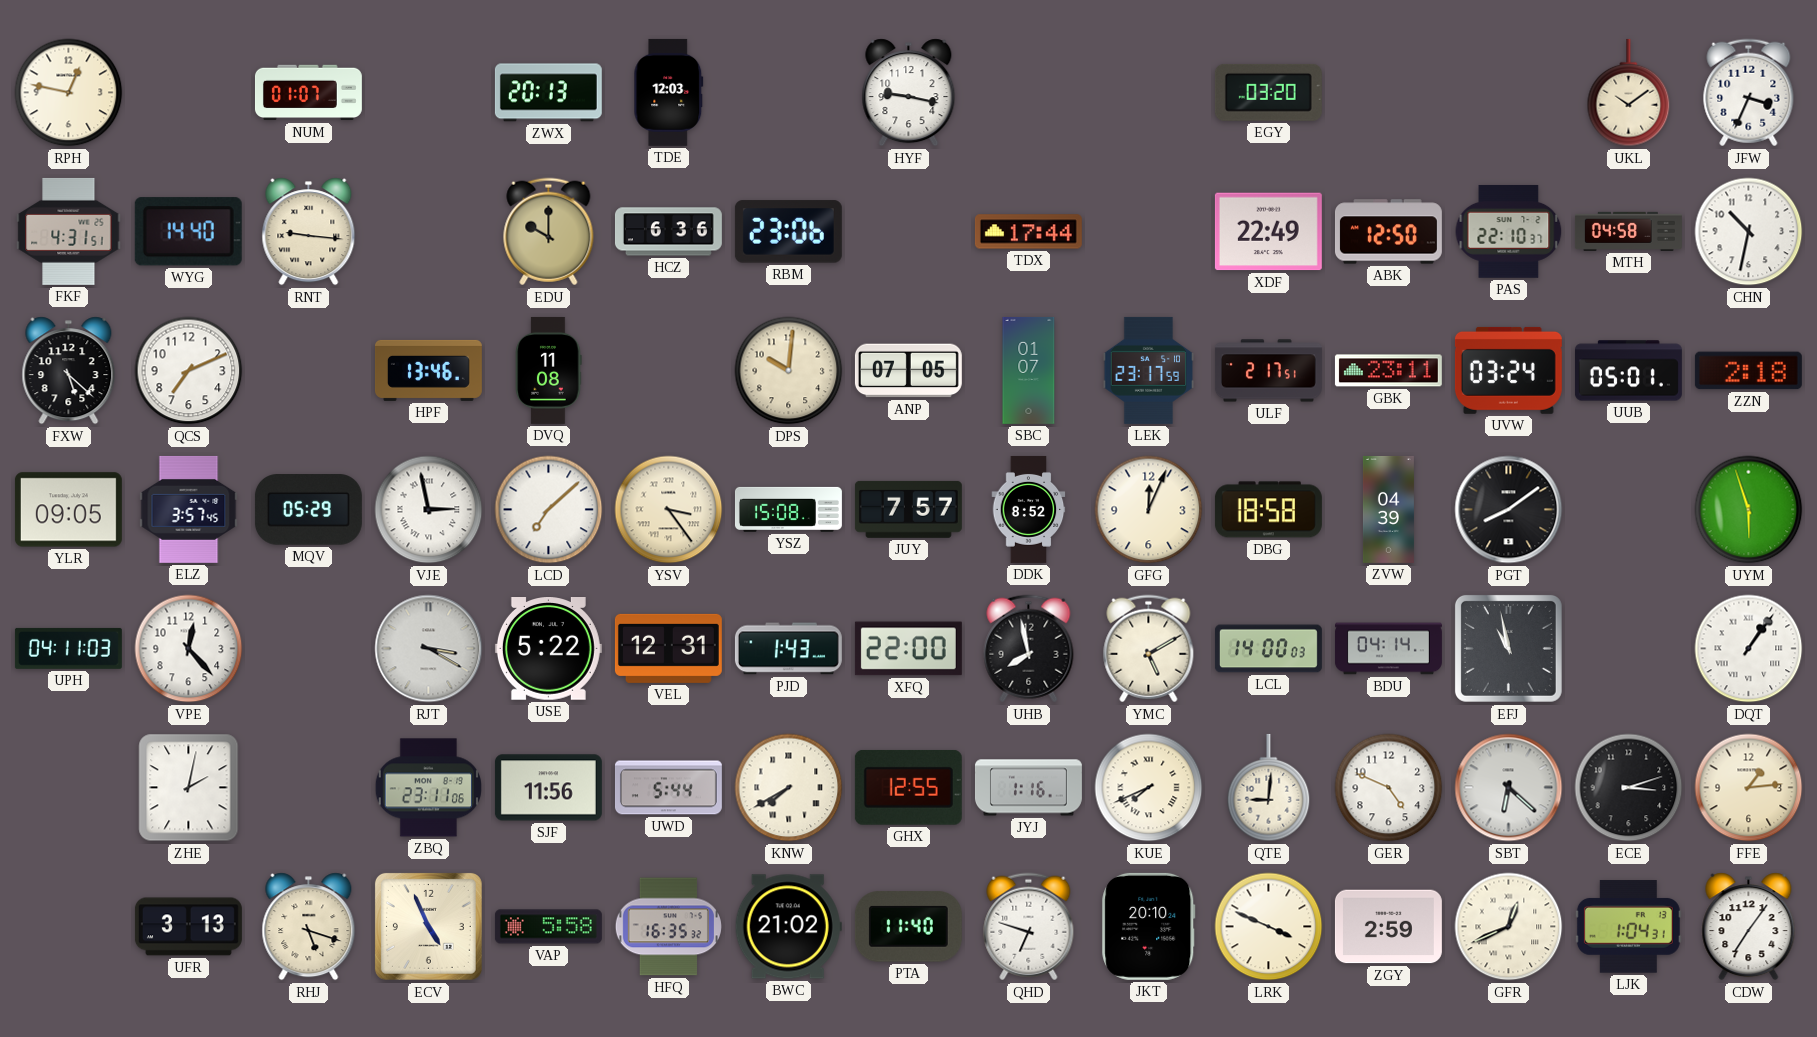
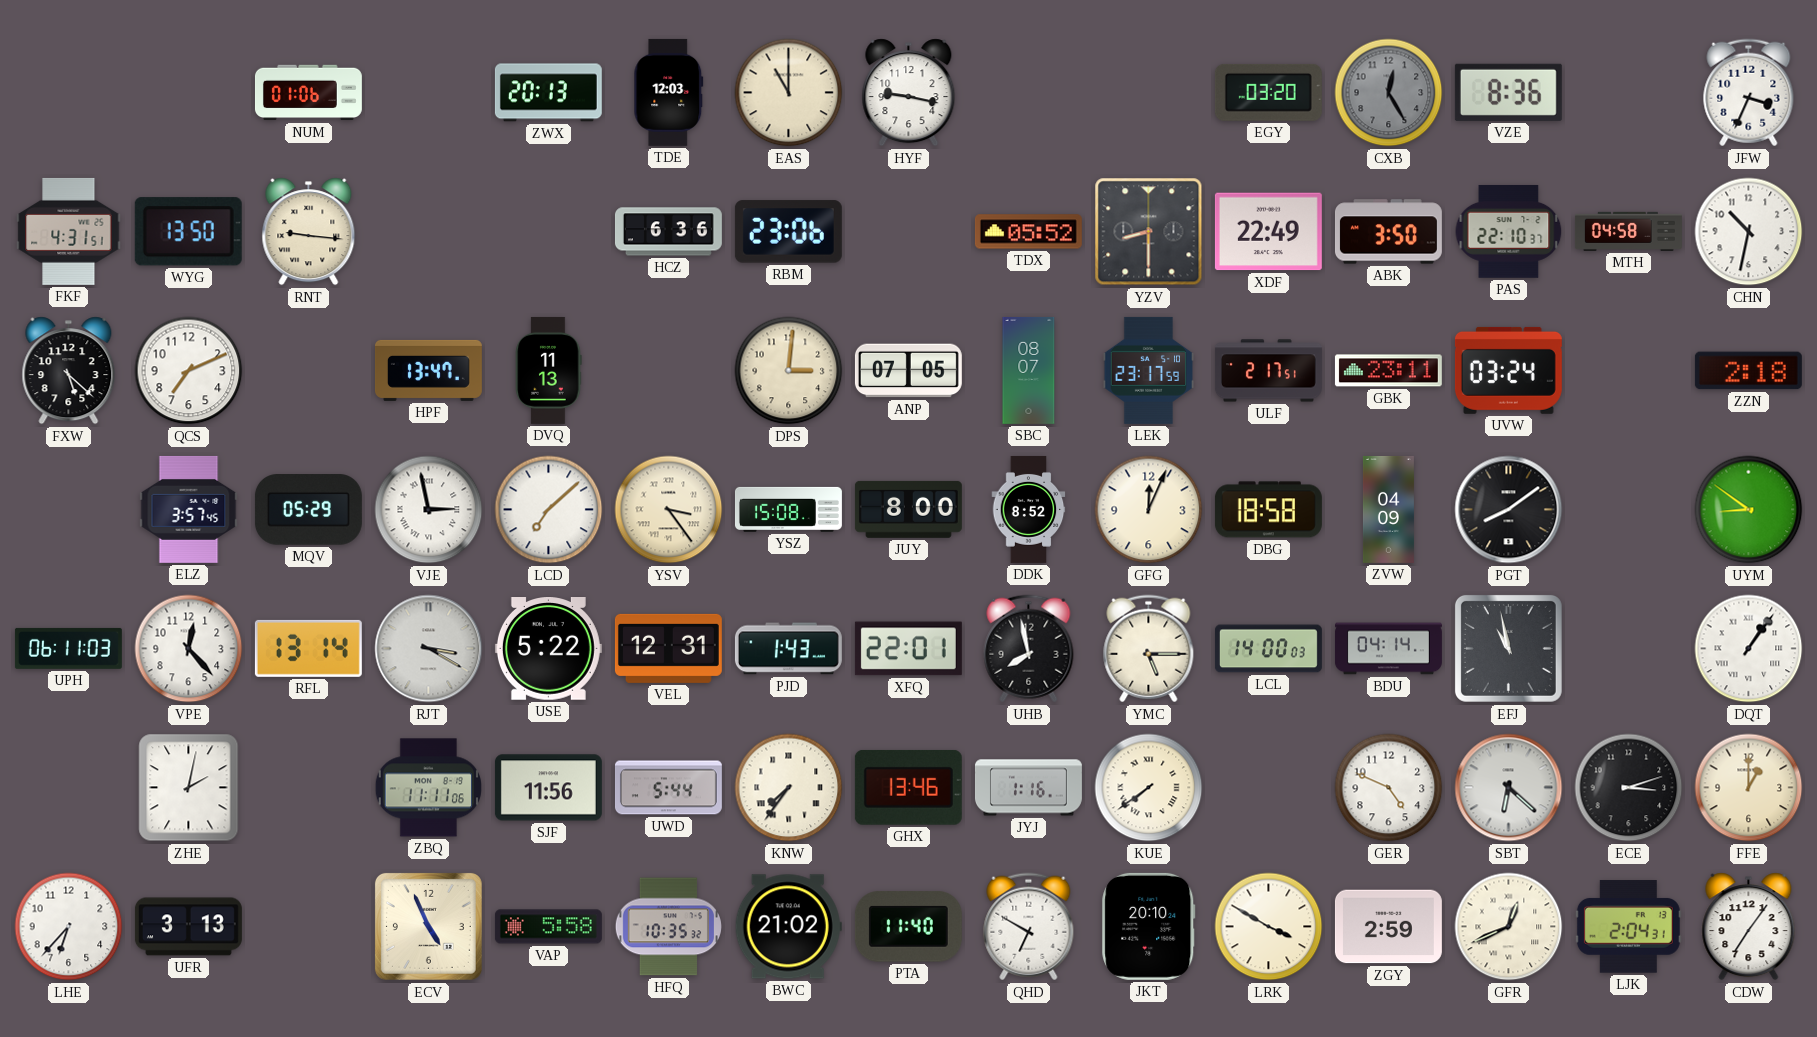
RPH: 12:47 -> none
NUM: 01:07 -> 01:06
EAS: none -> 11:00
CXB: none -> 12:25
VZE: none -> 8:36
UKL: 10:09 -> none
WYG: 14:40 -> 13:50
EDU: 10:00 -> none
TDX: 17:44 -> 05:52
YZV: none -> 8:30
ABK: 12:50 -> 3:50
HPF: 13:46 -> 13:47
DVQ: 11:08 -> 11:13
DPS: 10:01 -> 3:01
SBC: 01:07 -> 08:07
UUB: 05:01 -> none
YLR: 09:05 -> none
JUY: 7:57 -> 8:00
ZVW: 04:39 -> 04:09
UYM: 5:57 -> 8:51
UPH: 04:11 -> 06:11
RFL: none -> 13:14
XFQ: 22:00 -> 22:01
YMC: 5:10 -> 5:15
ZBQ: 23:11 -> 11:11
KNW: 7:40 -> 7:36
GHX: 12:55 -> 13:46
KUE: 7:41 -> 7:39
QTE: 9:01 -> none
FFE: 1:14 -> 1:00
LHE: none -> 6:37
RHJ: 5:18 -> none
HFQ: 16:35 -> 10:35
QHD: 6:48 -> 6:50
LRK: 3:49 -> 3:50
LJK: 1:04 -> 2:04
